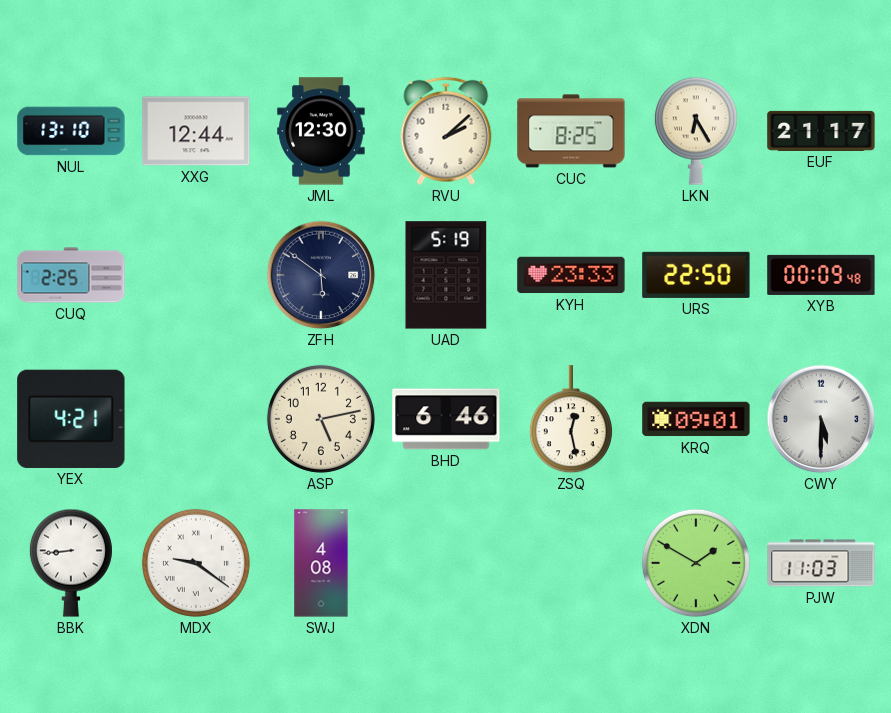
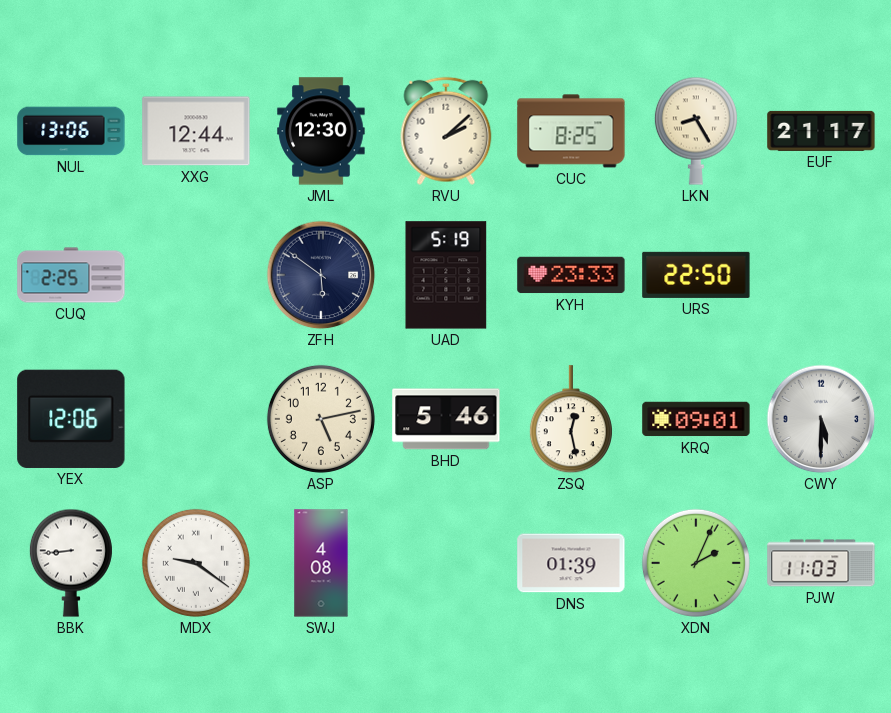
NUL: 13:10 -> 13:06
LKN: 6:25 -> 8:25
XYB: 00:09 -> none
YEX: 4:21 -> 12:06
BHD: 6:46 -> 5:46
DNS: none -> 01:39
XDN: 1:50 -> 2:04
